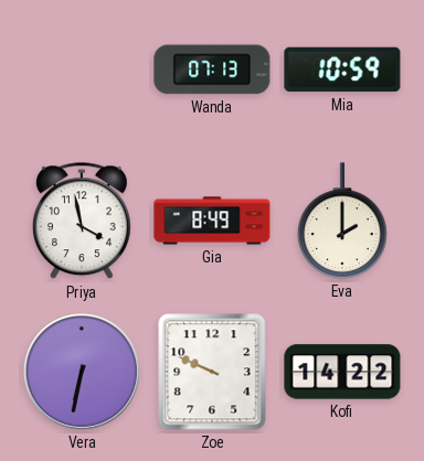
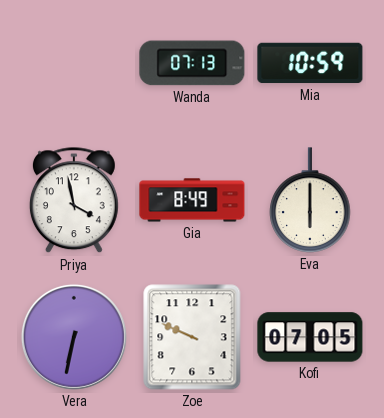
Eva: 2:00 -> 6:00
Kofi: 14:22 -> 07:05
